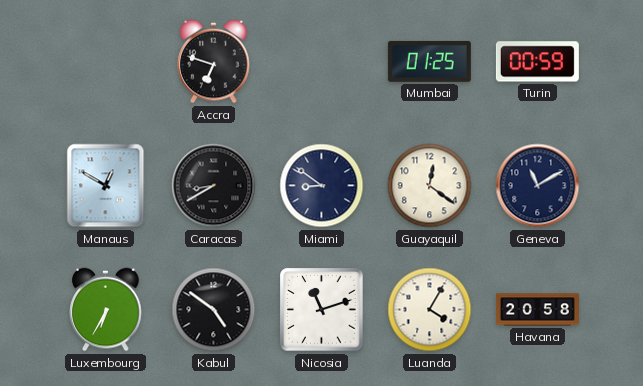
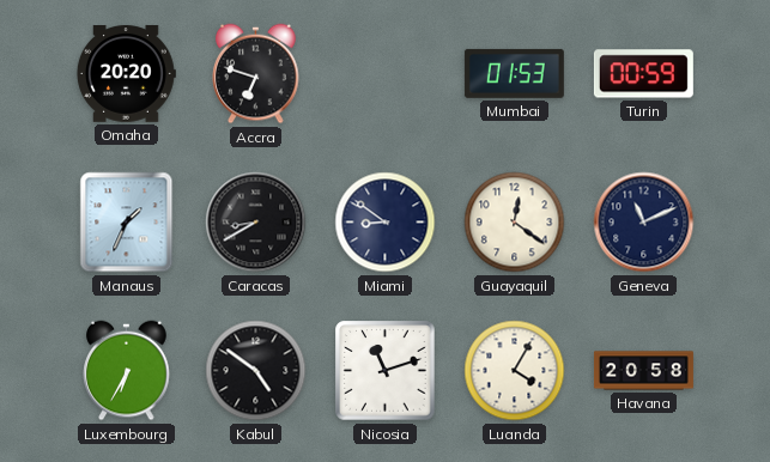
Omaha: none -> 20:20
Mumbai: 01:25 -> 01:53
Manaus: 12:50 -> 1:34
Geneva: 11:10 -> 11:11
